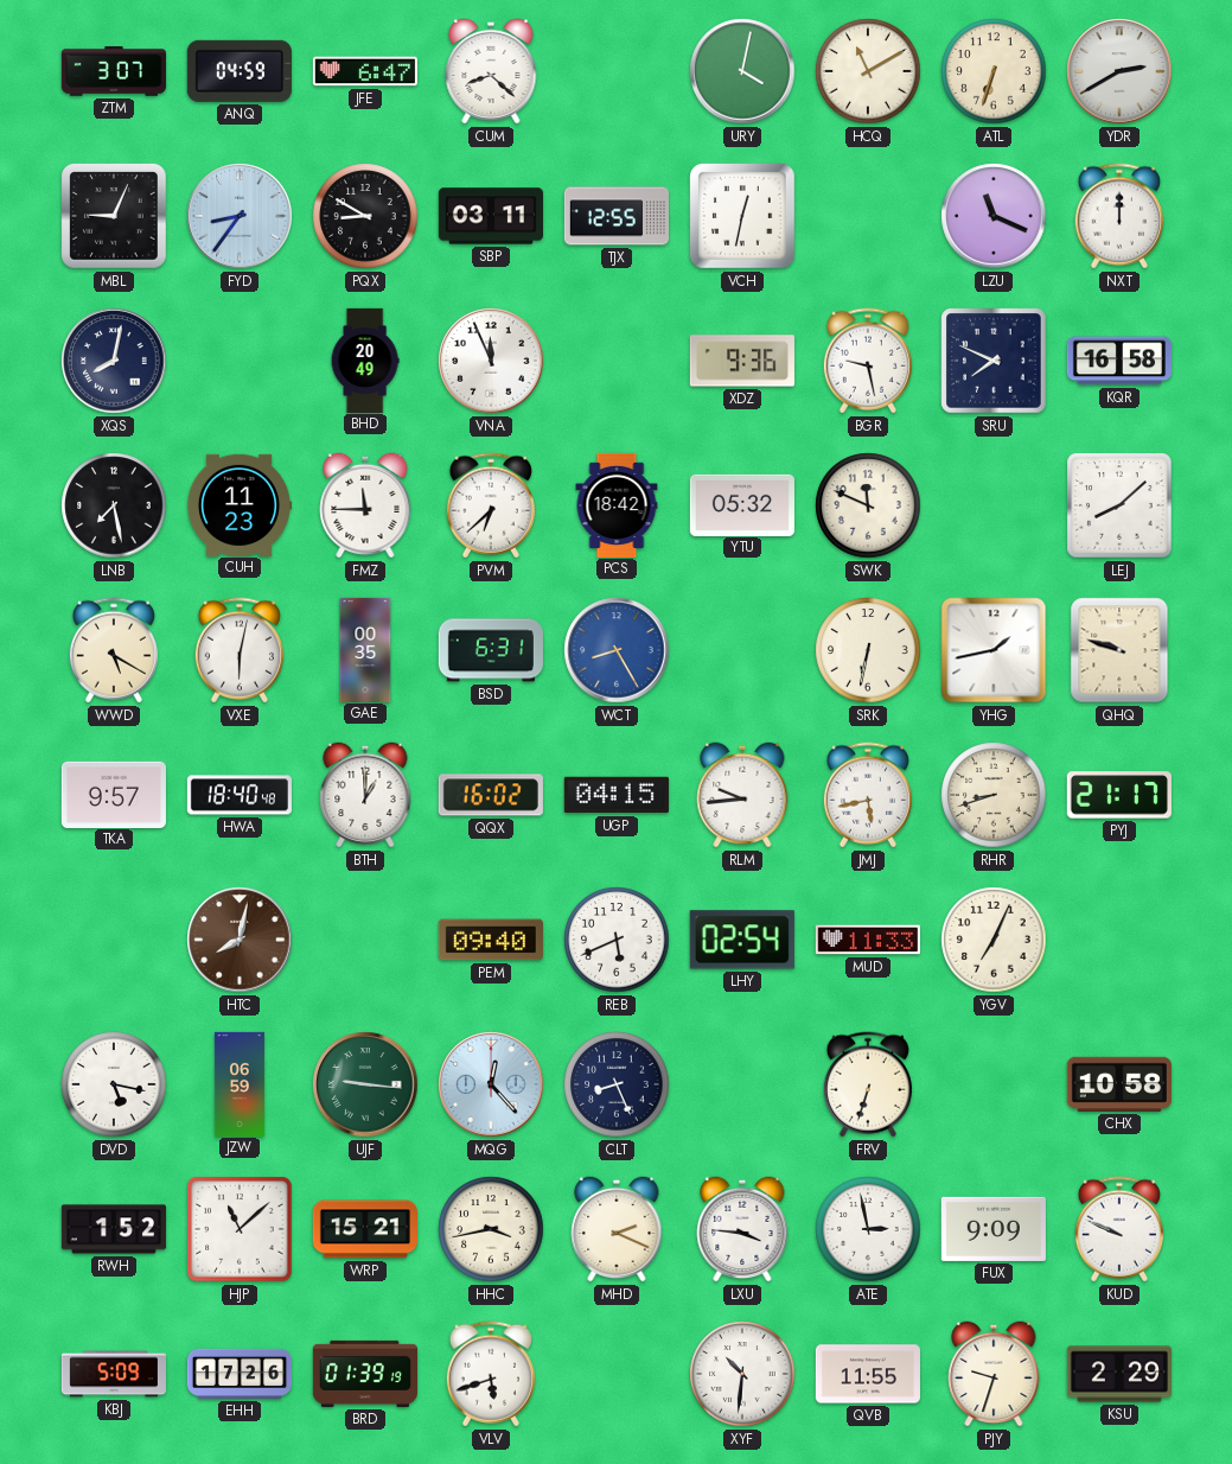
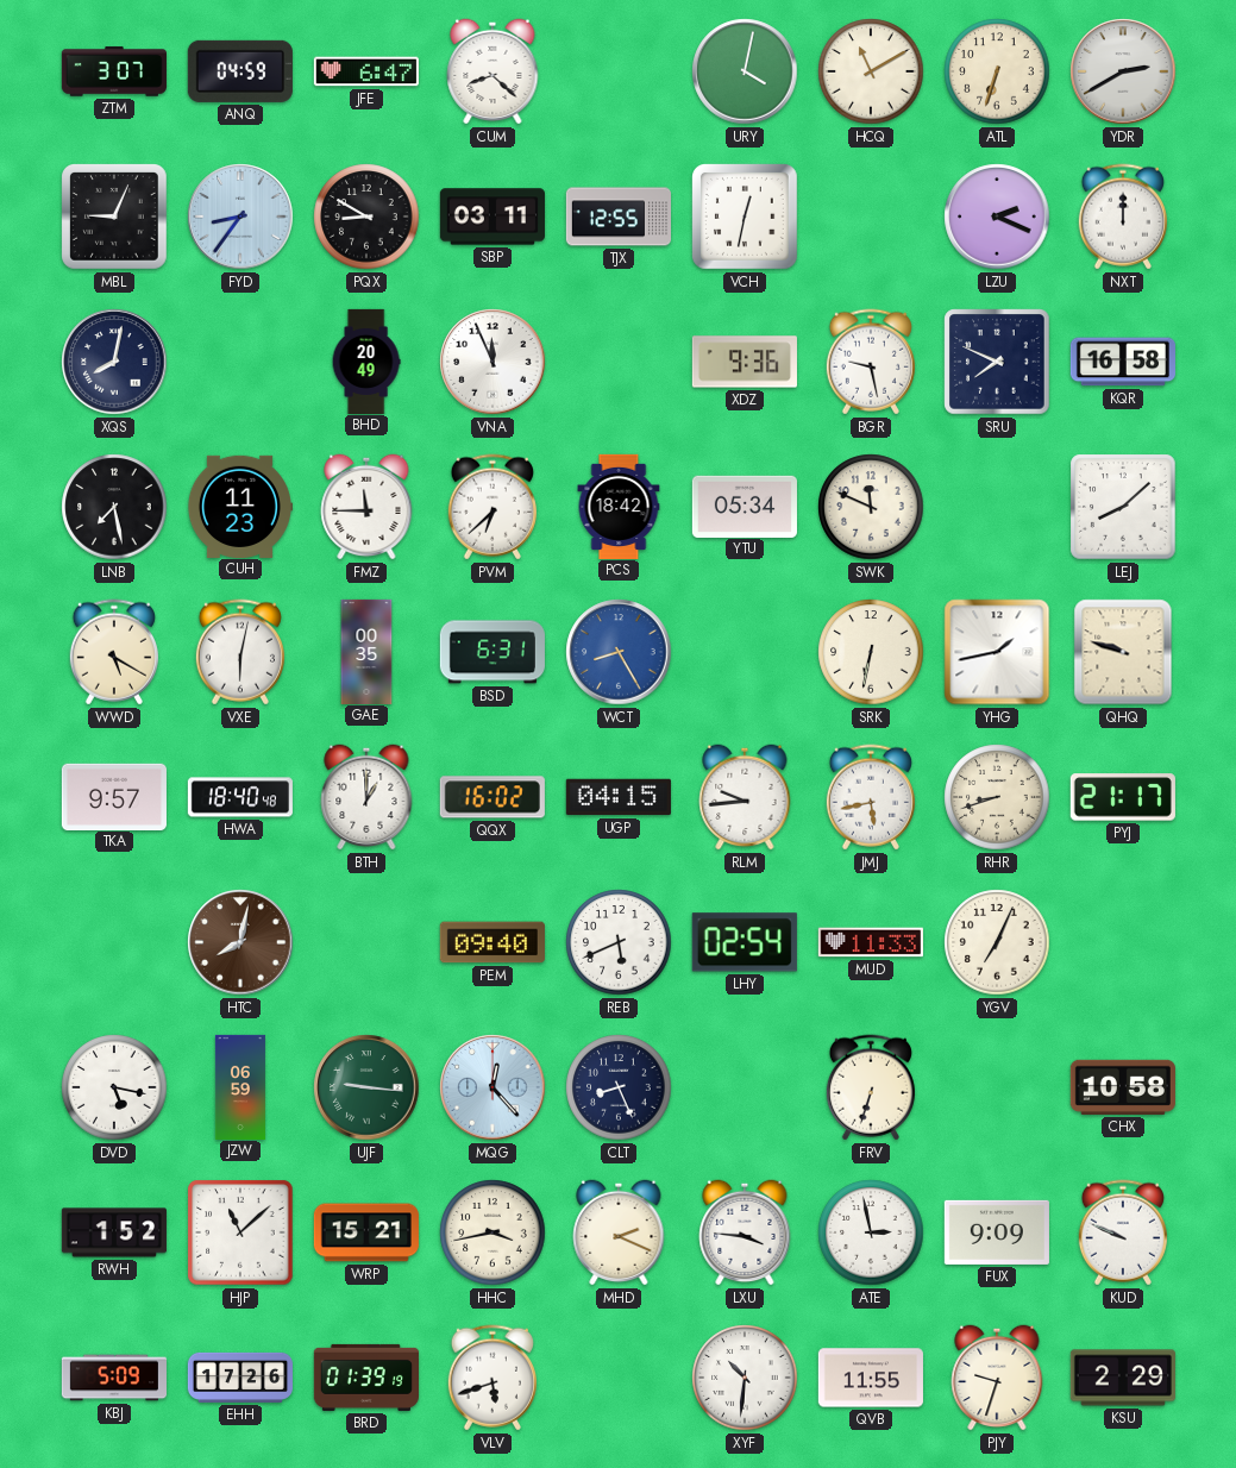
LZU: 11:19 -> 2:19
YTU: 05:32 -> 05:34
